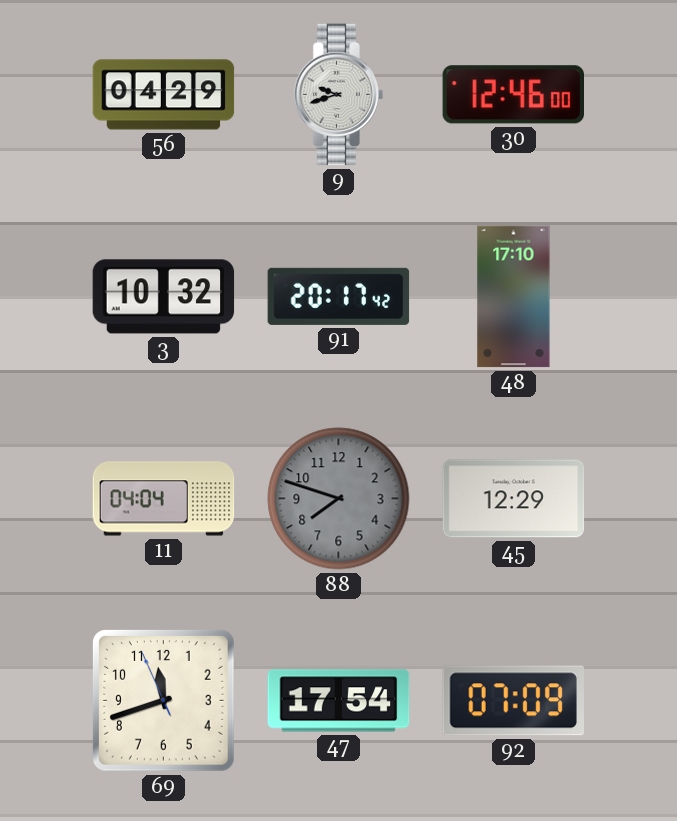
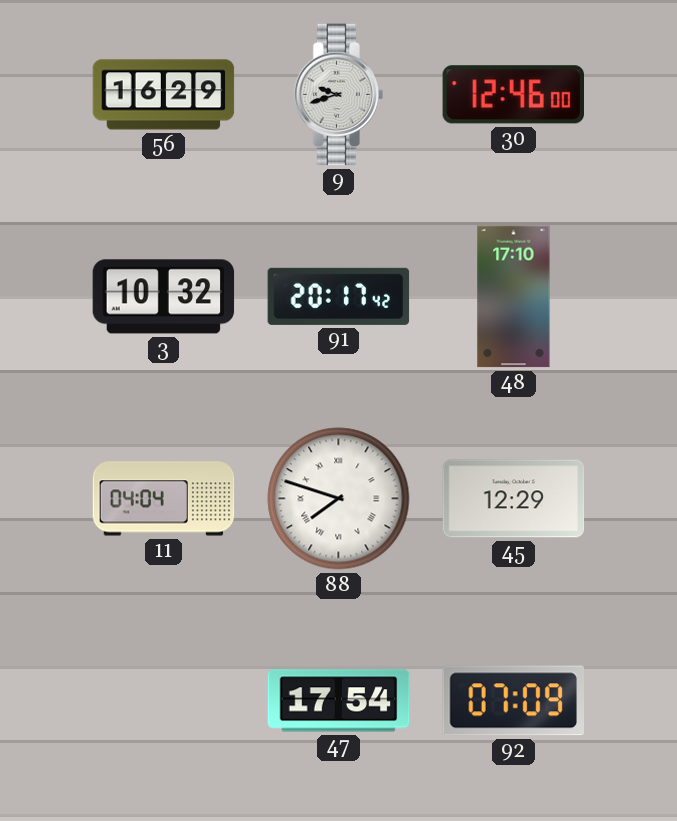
56: 04:29 -> 16:29
88 dial: grey -> white
88 numerals: Arabic -> Roman
69: 11:41 -> none
